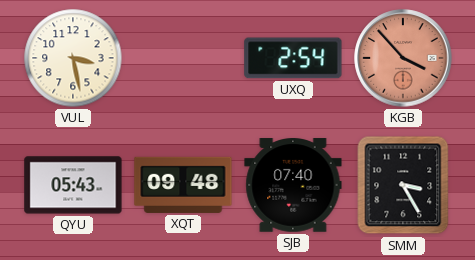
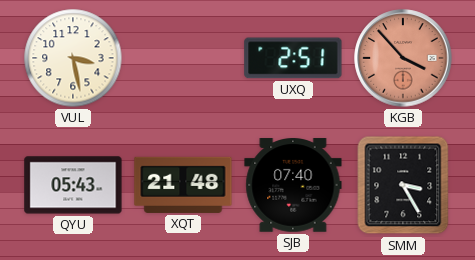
UXQ: 2:54 -> 2:51
XQT: 09:48 -> 21:48
